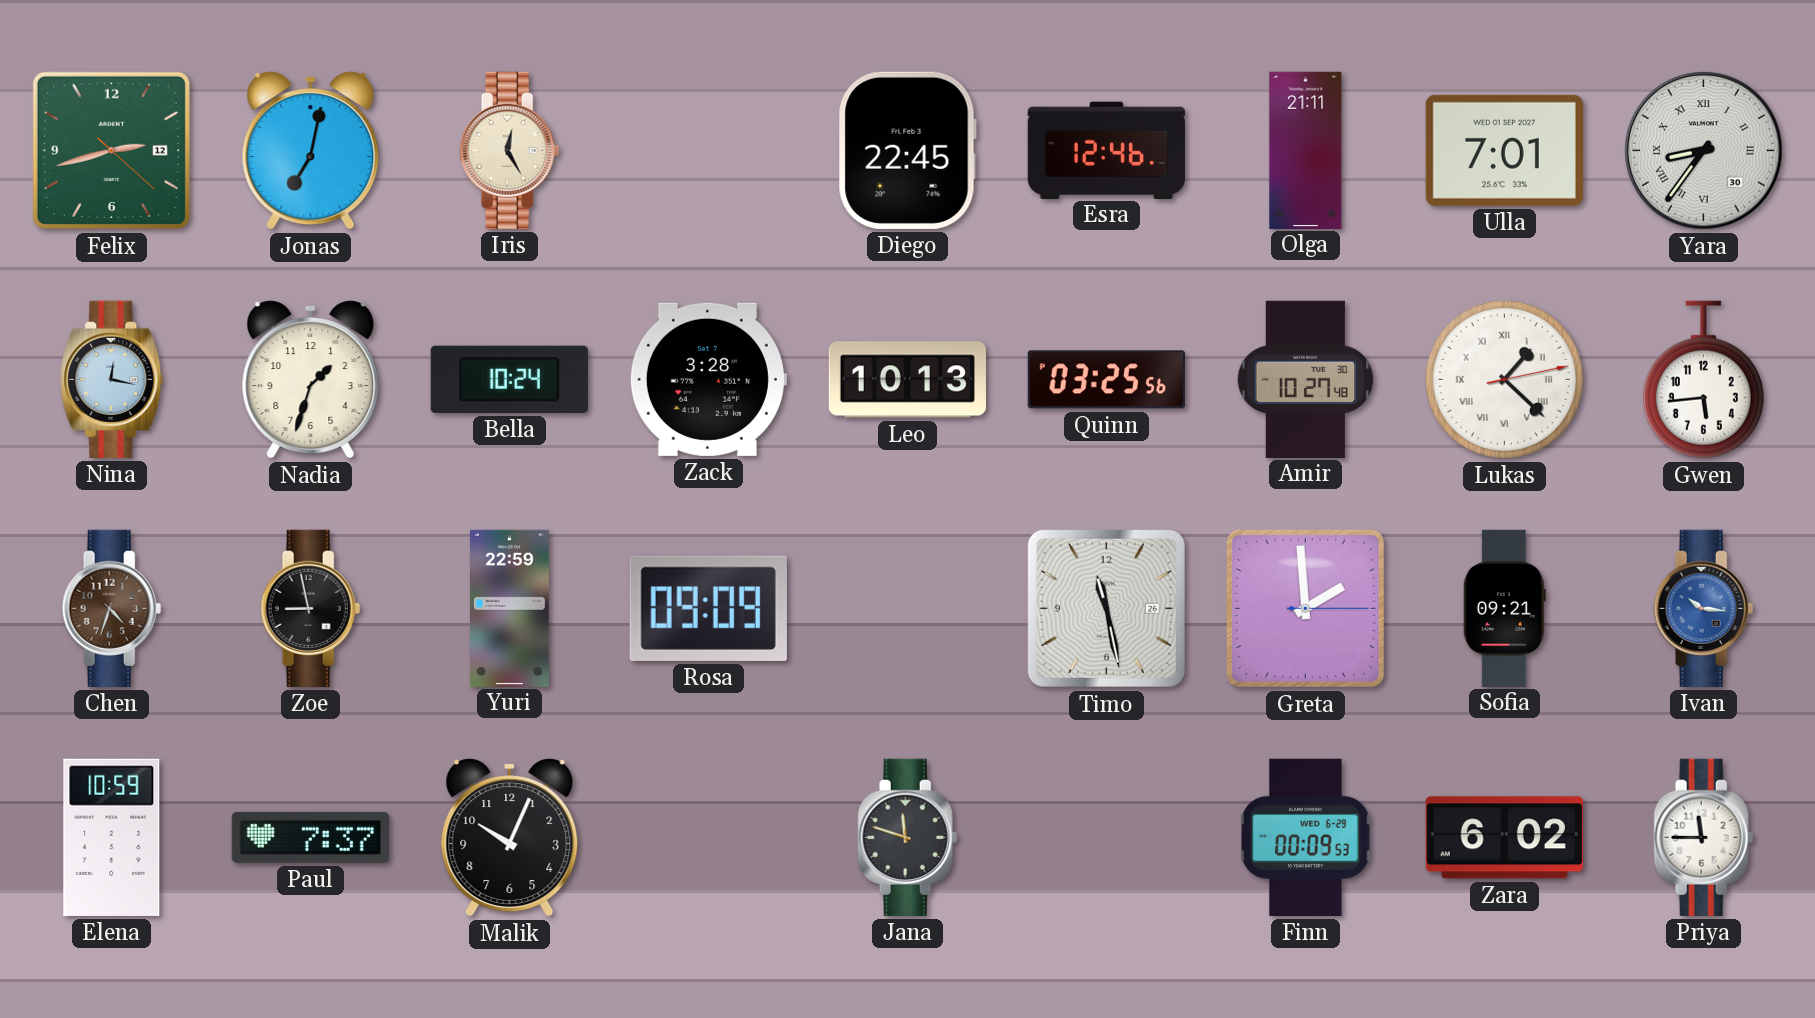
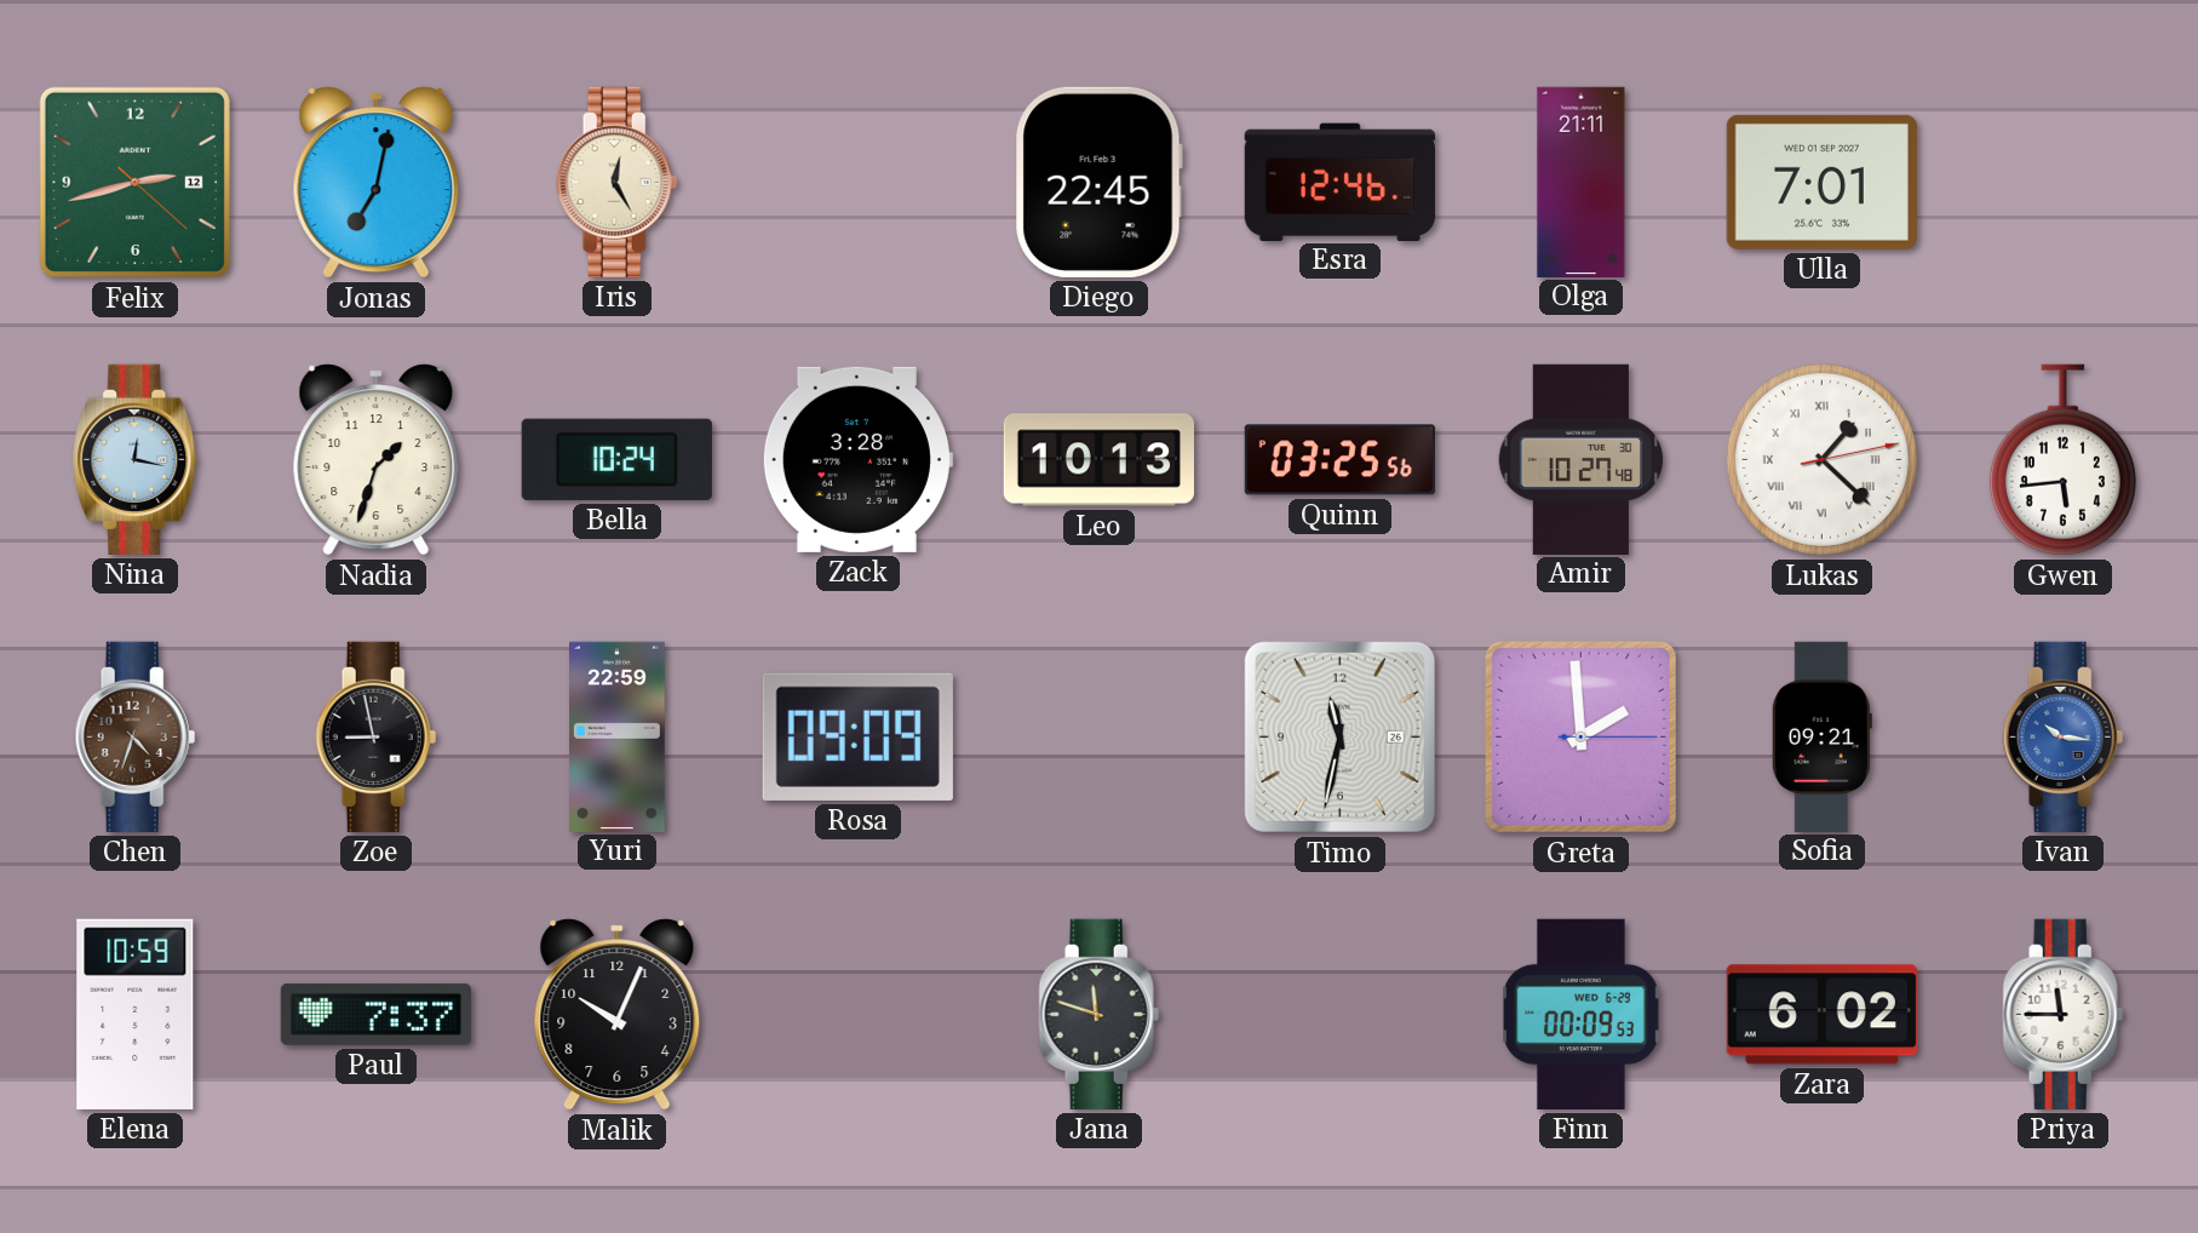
Yara: 8:36 -> none
Timo: 11:28 -> 11:32
